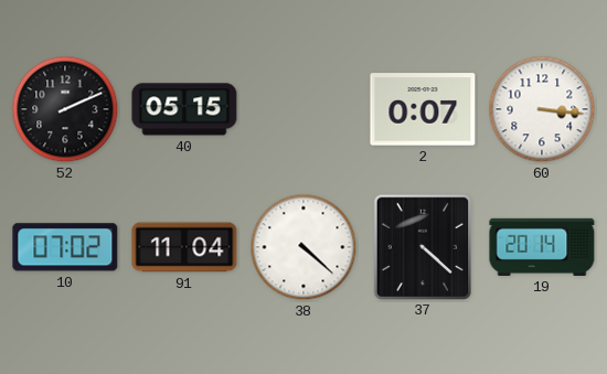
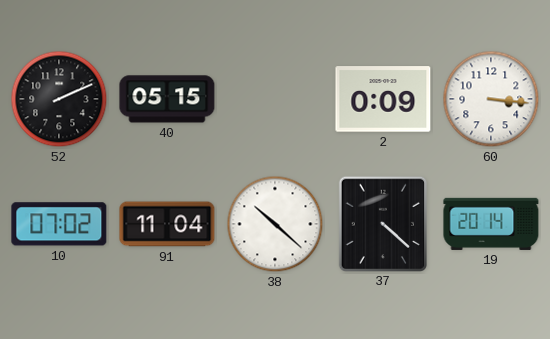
2: 0:07 -> 0:09
38: 4:22 -> 10:22
